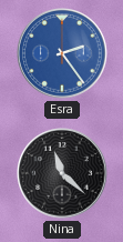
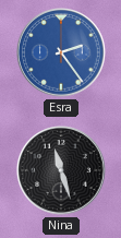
Nina: 11:22 -> 11:27
